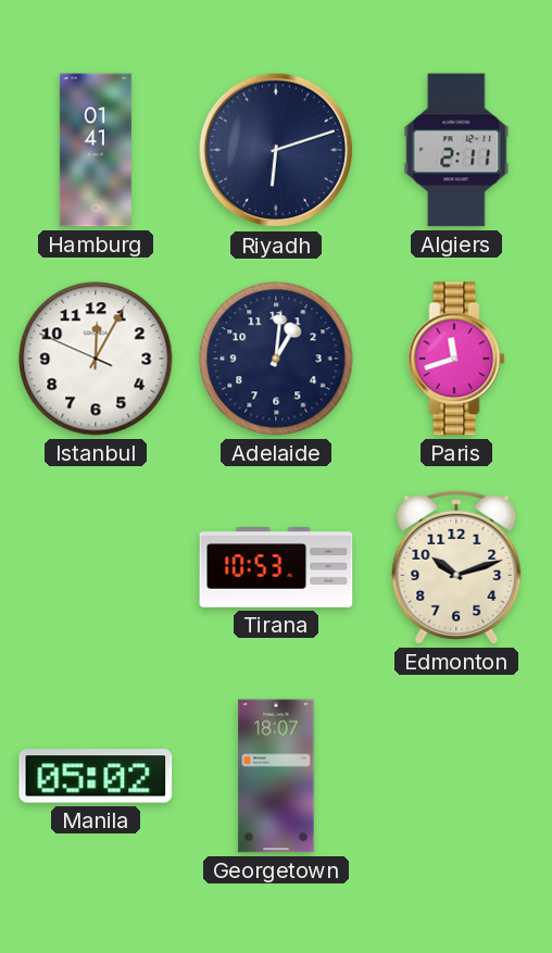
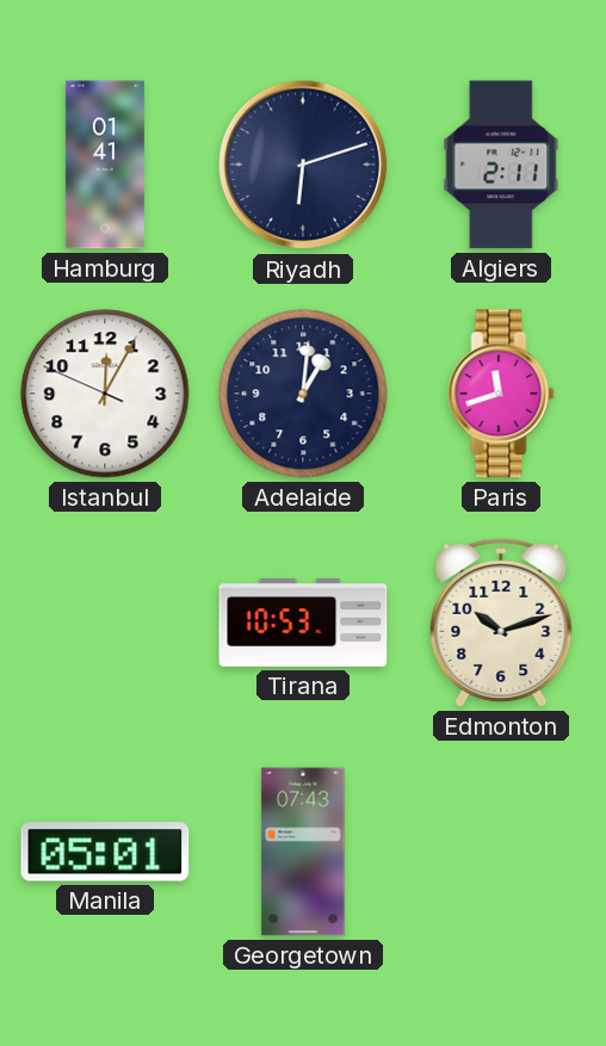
Manila: 05:02 -> 05:01
Georgetown: 18:07 -> 07:43
